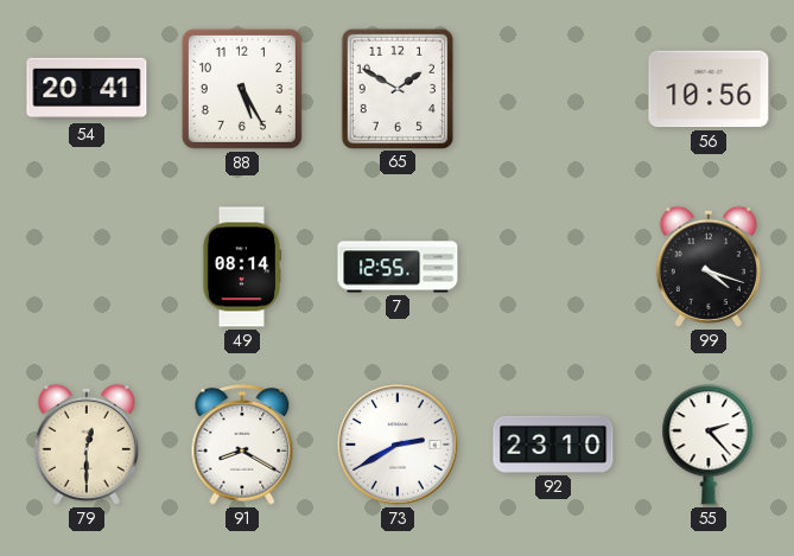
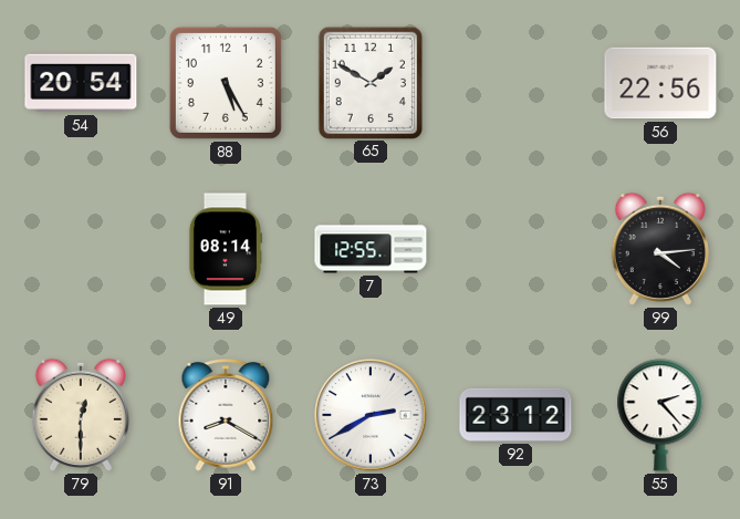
54: 20:41 -> 20:54
56: 10:56 -> 22:56
99: 4:18 -> 4:14
92: 23:10 -> 23:12
